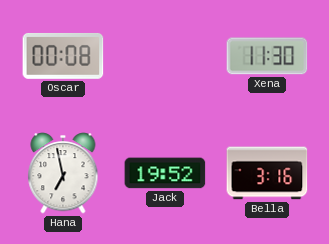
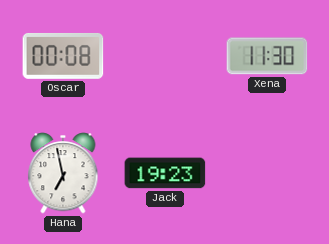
Jack: 19:52 -> 19:23
Bella: 3:16 -> none
